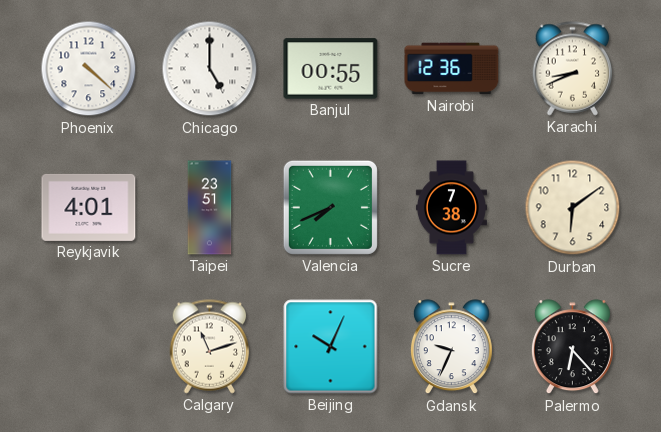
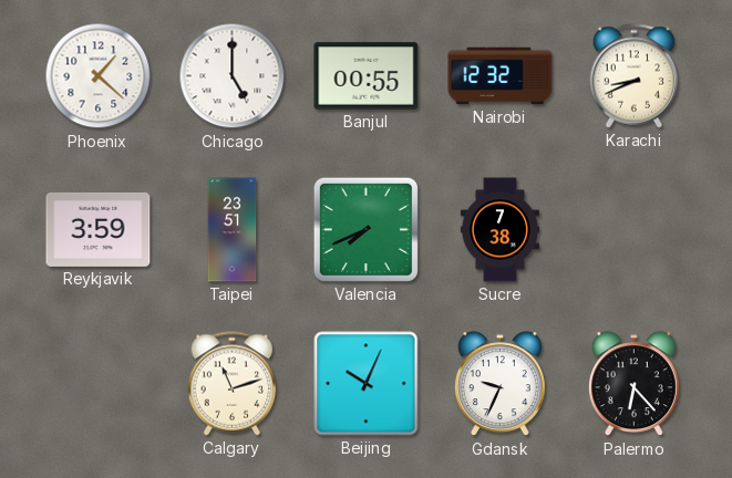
Phoenix: 4:22 -> 1:22
Nairobi: 12:36 -> 12:32
Reykjavik: 4:01 -> 3:59
Durban: 6:09 -> none
